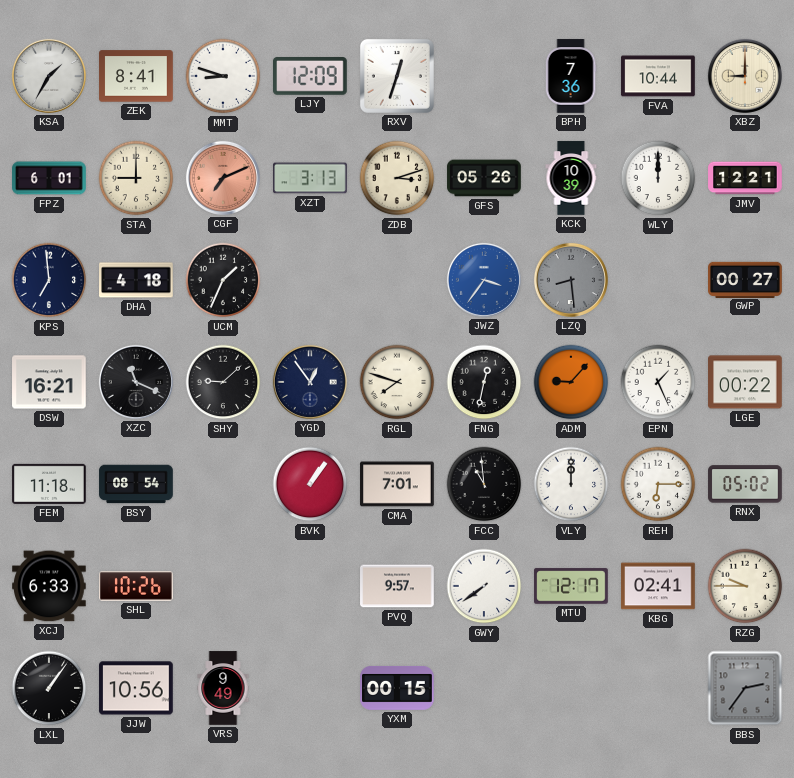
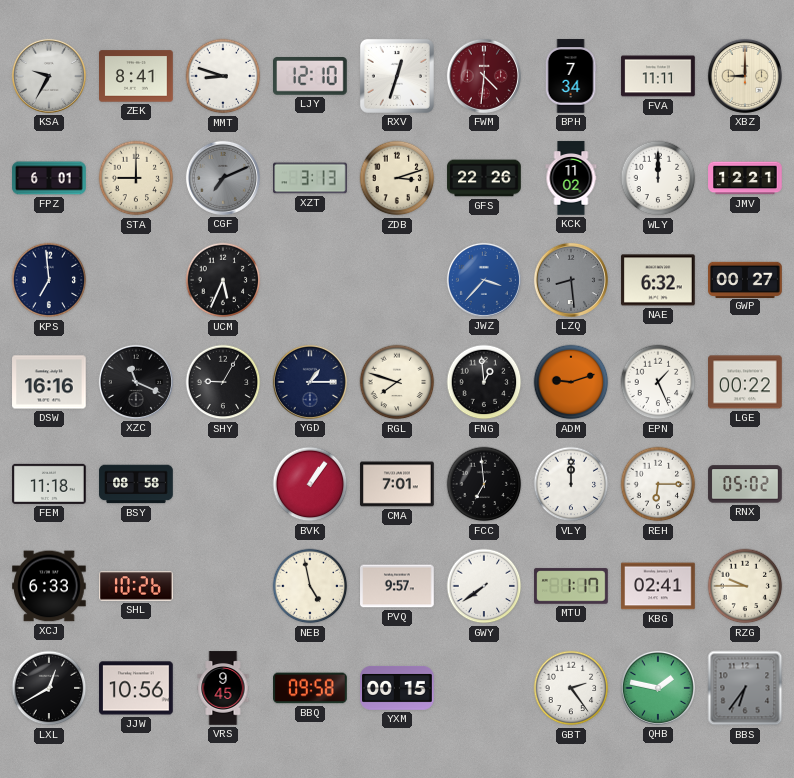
KSA: 1:35 -> 9:35
LJY: 12:09 -> 12:10
FWM: none -> 4:31
BPH: 7:36 -> 7:34
FVA: 10:44 -> 11:11
CGF dial: salmon -> grey
GFS: 05:26 -> 22:26
KCK: 10:39 -> 11:02
DHA: 4:18 -> none
UCM: 1:34 -> 5:34
JWZ: 3:36 -> 3:37
NAE: none -> 6:32
DSW: 16:21 -> 16:16
SHY: 9:08 -> 9:05
YGD: 12:54 -> 1:15
FNG: 12:32 -> 12:59
ADM: 9:07 -> 9:12
BSY: 08:54 -> 08:58
FCC: 10:59 -> 6:59
NEB: none -> 4:58
MTU: 12:17 -> 1:17
LXL: 1:06 -> 12:40
VRS: 9:49 -> 9:45
BBQ: none -> 09:58
GBT: none -> 2:24
QHB: none -> 1:47
BBS: 2:36 -> 6:36
